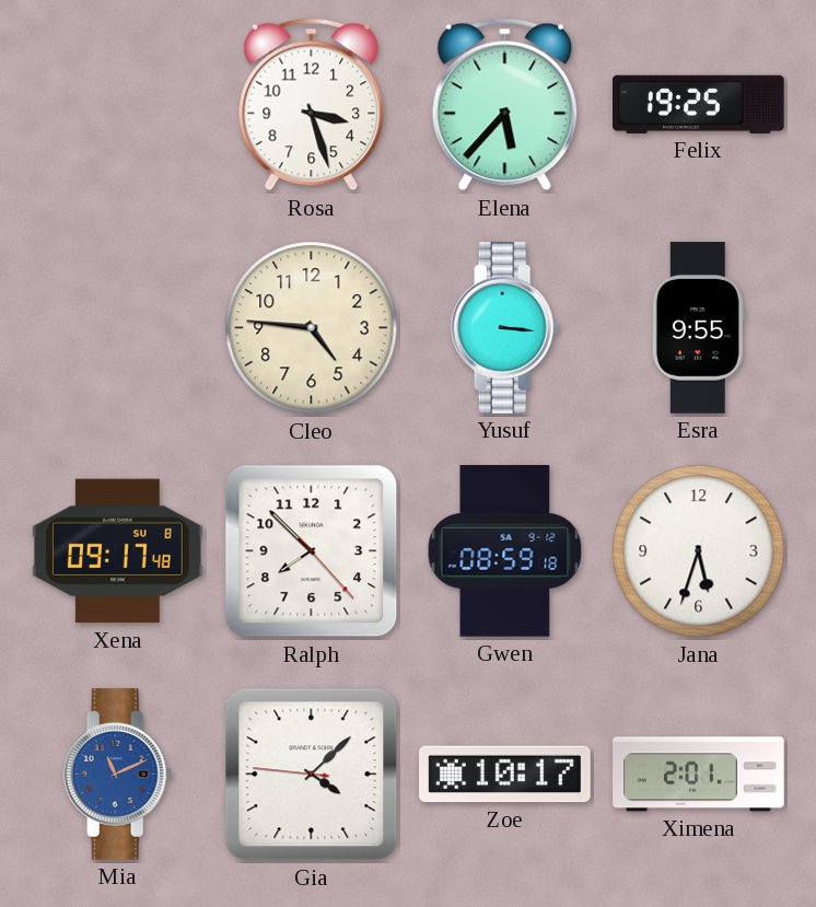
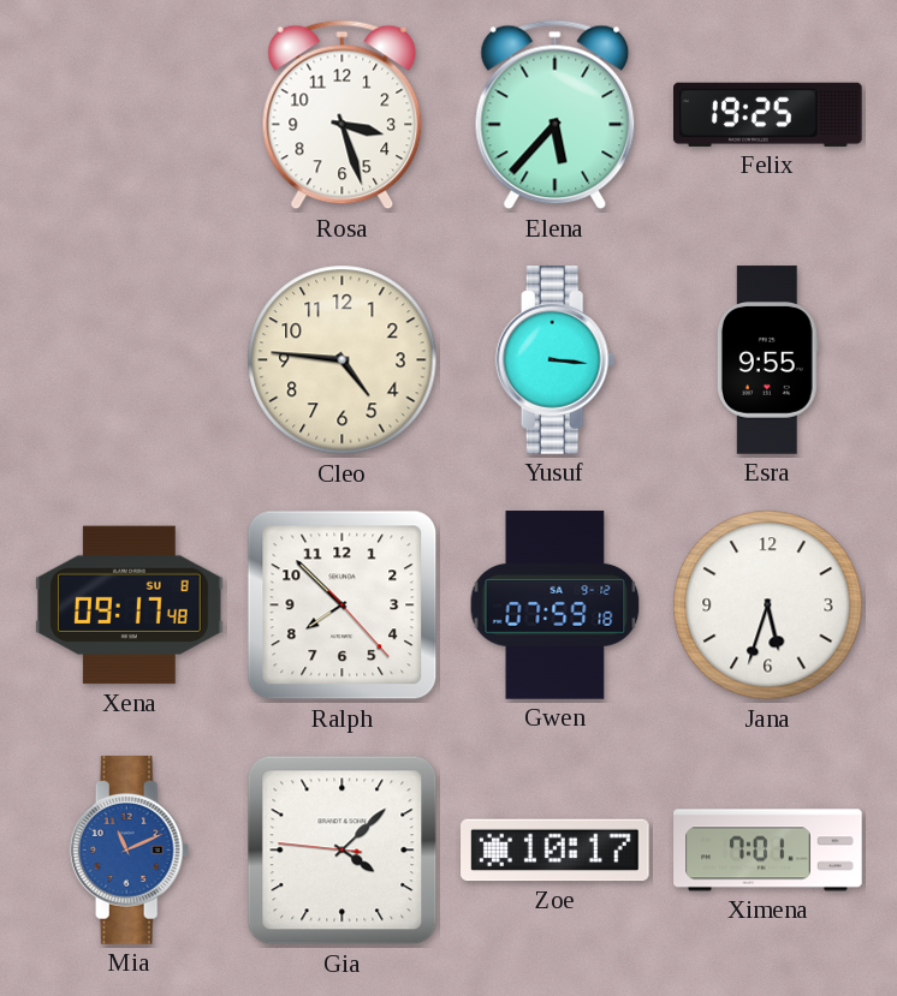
Gwen: 08:59 -> 07:59
Ximena: 2:01 -> 7:01
